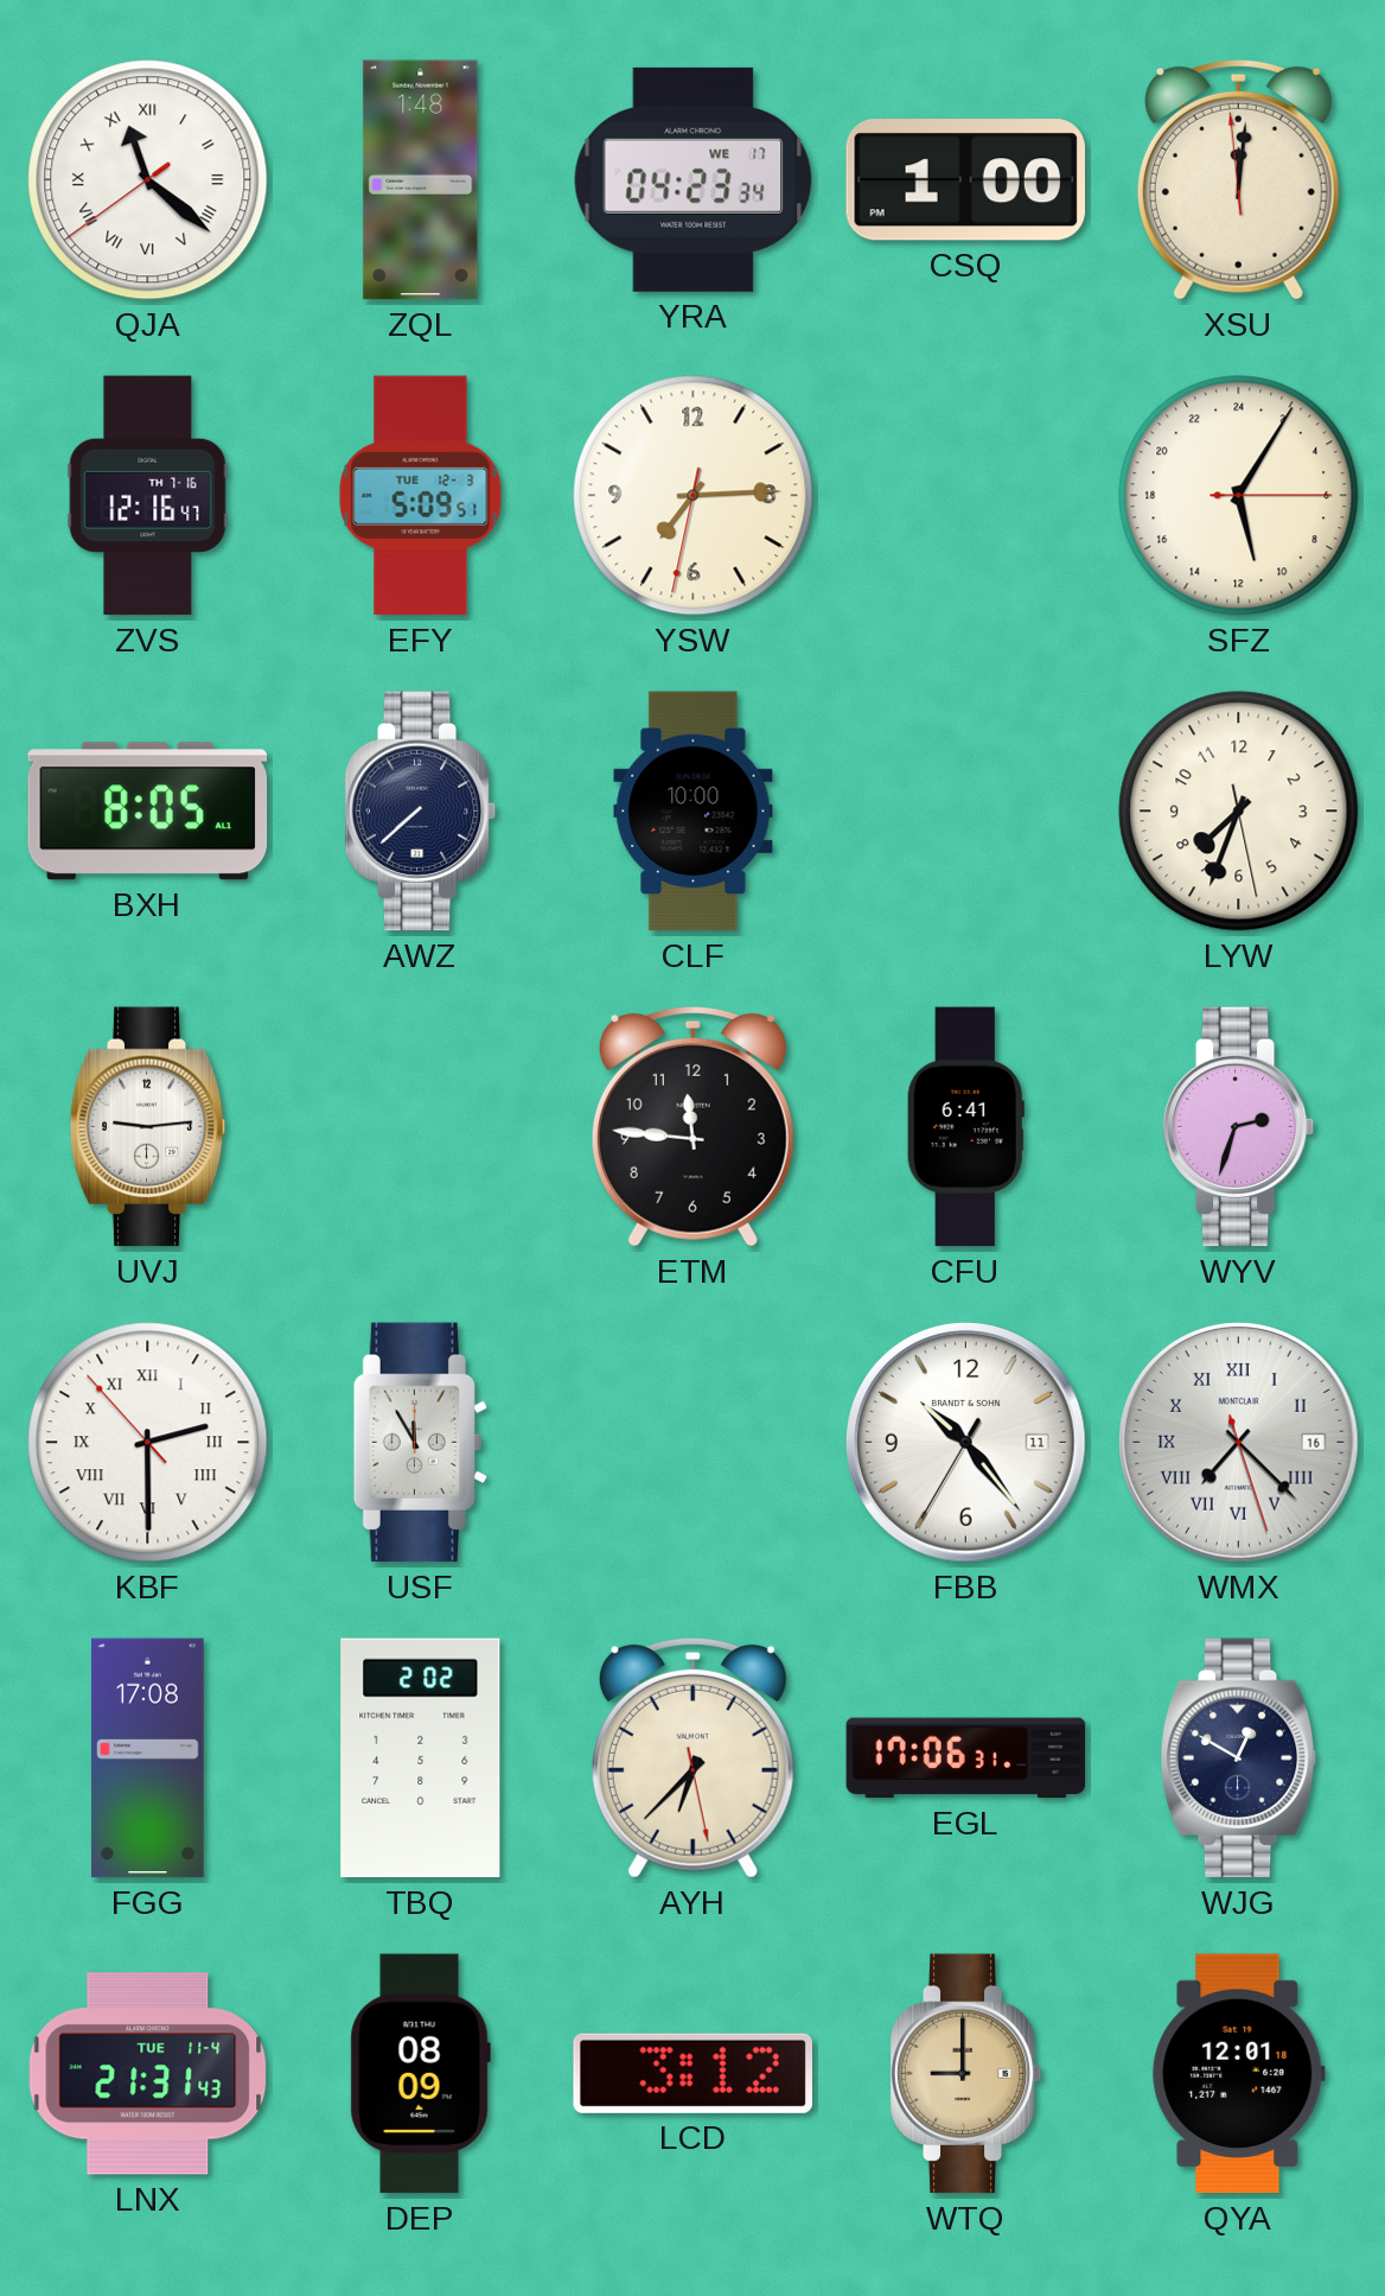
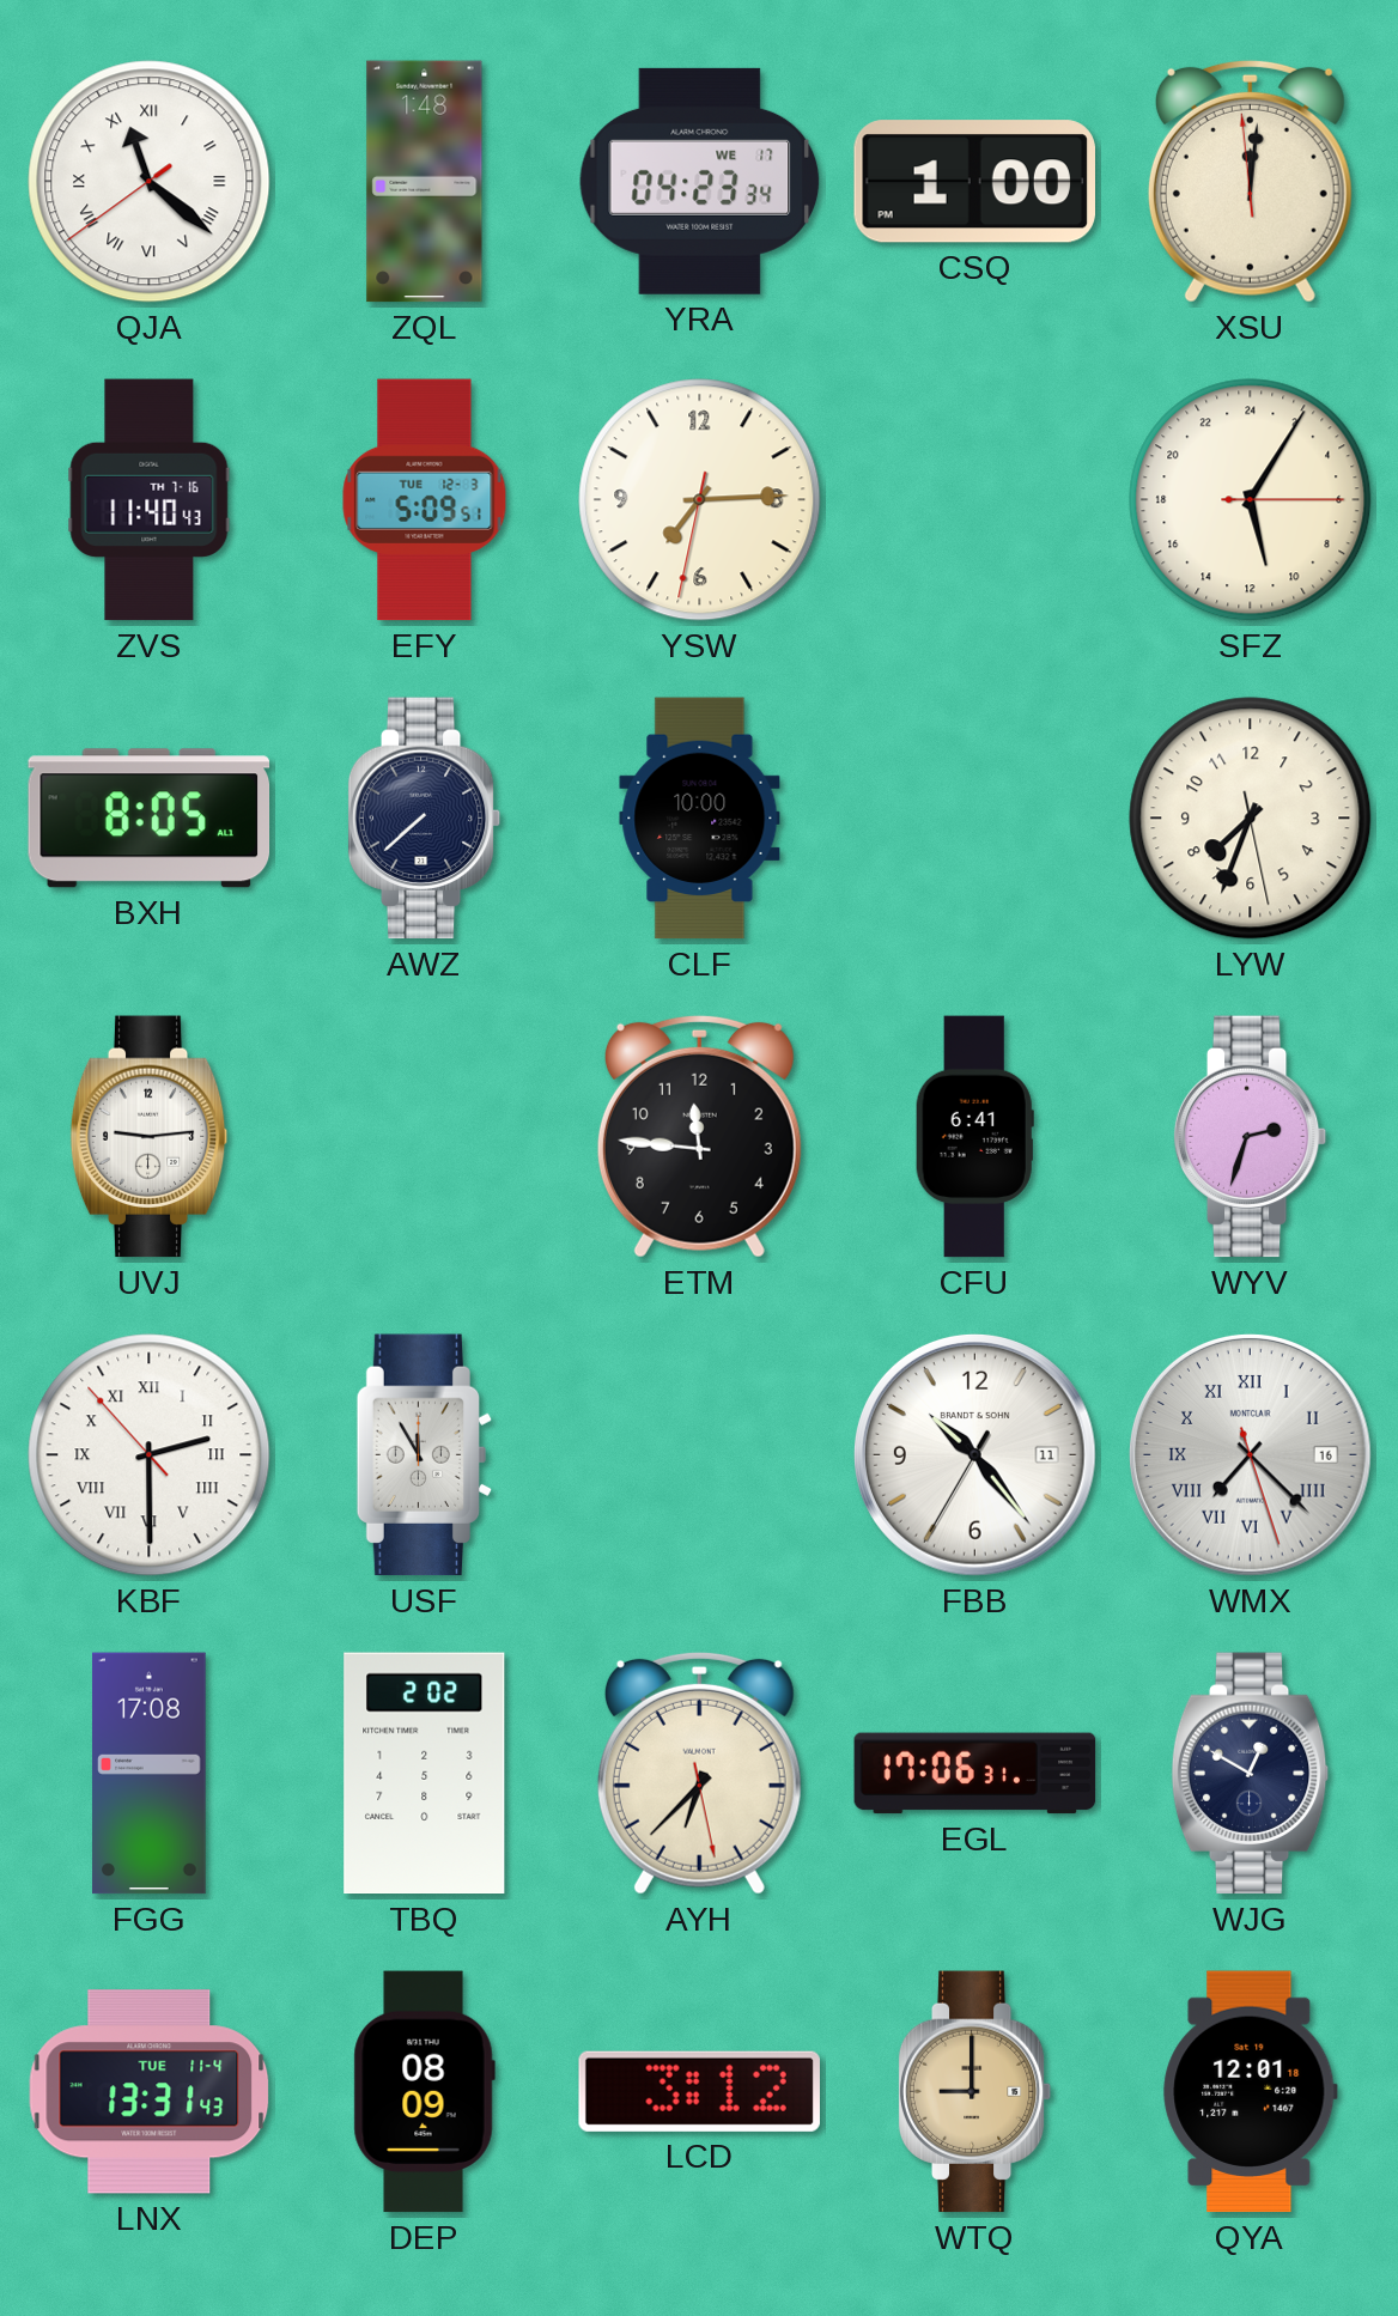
ZVS: 12:16 -> 11:40
LNX: 21:31 -> 13:31
